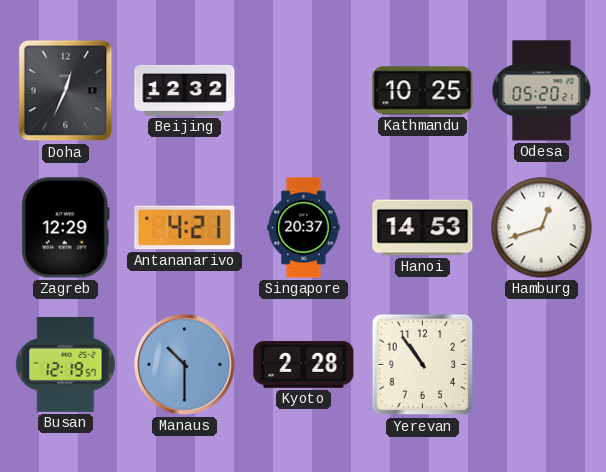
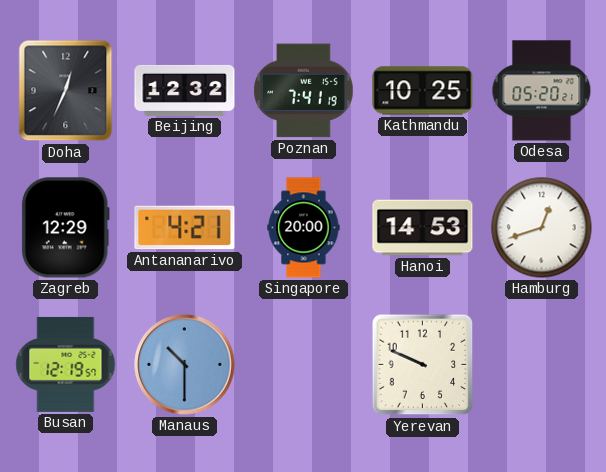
Poznan: none -> 7:41
Singapore: 20:37 -> 20:00
Kyoto: 2:28 -> none
Yerevan: 10:54 -> 9:49
